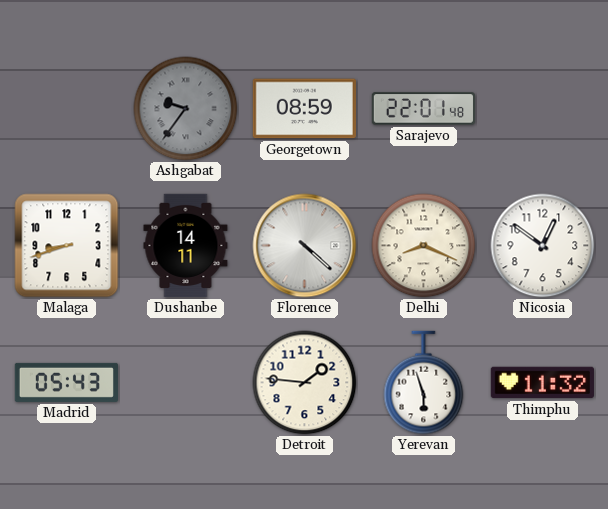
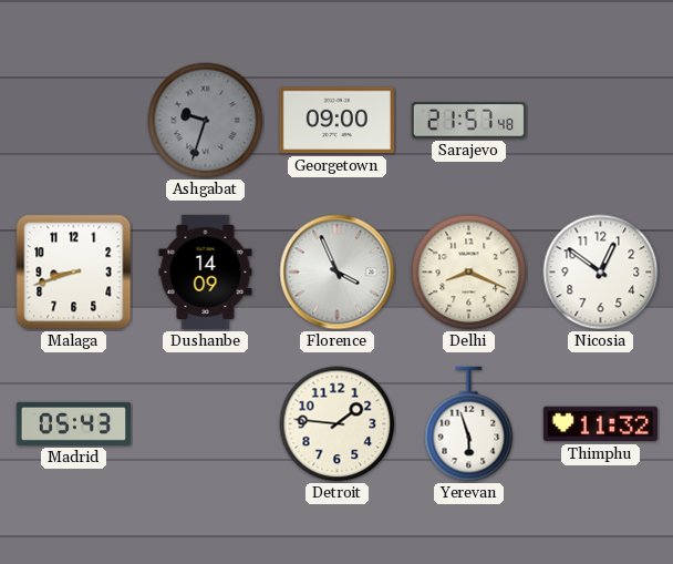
Ashgabat: 9:36 -> 9:33
Georgetown: 08:59 -> 09:00
Sarajevo: 22:01 -> 21:57
Dushanbe: 14:11 -> 14:09
Florence: 4:22 -> 3:56
